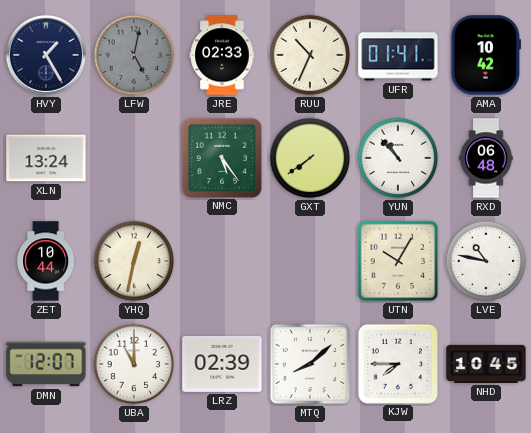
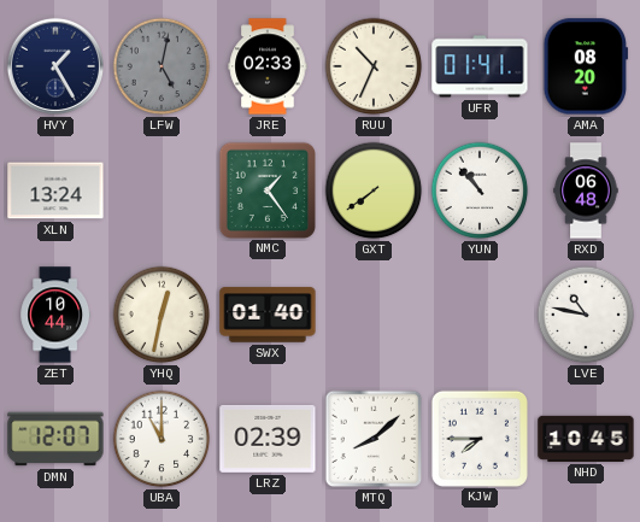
AMA: 10:42 -> 08:20
NMC: 5:24 -> 1:24
SWX: none -> 01:40
UTN: 10:05 -> none
